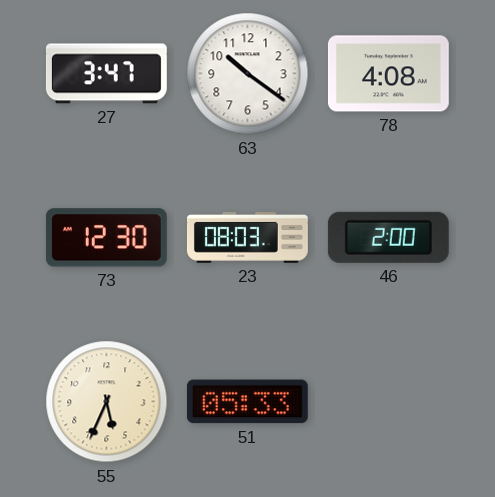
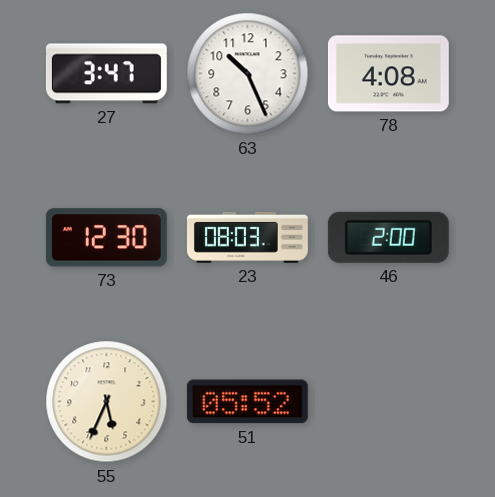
63: 10:21 -> 10:26
51: 05:33 -> 05:52
